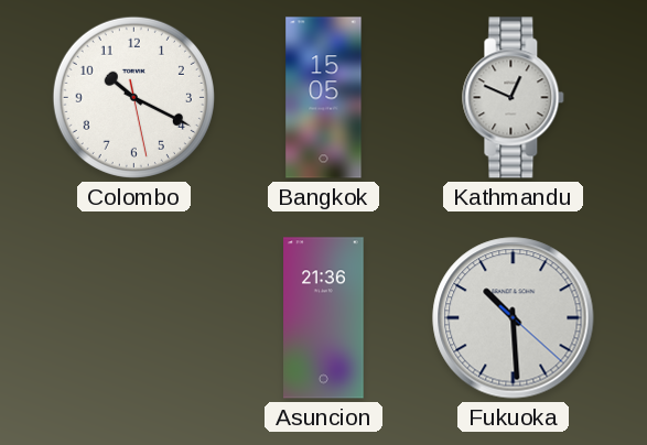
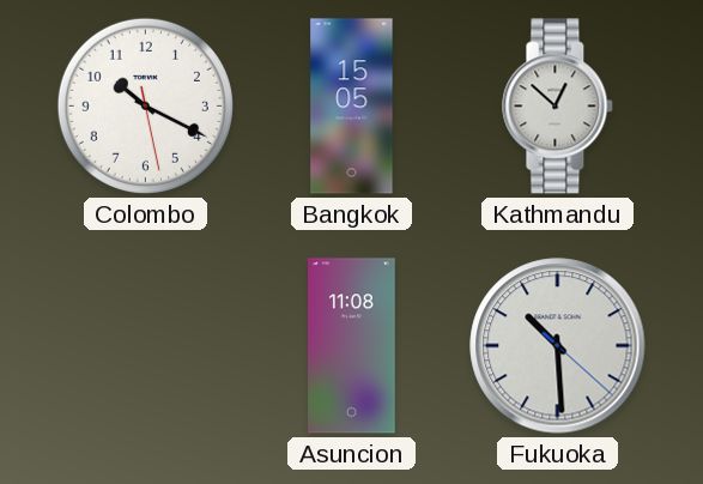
Kathmandu: 12:49 -> 12:52
Asuncion: 21:36 -> 11:08
